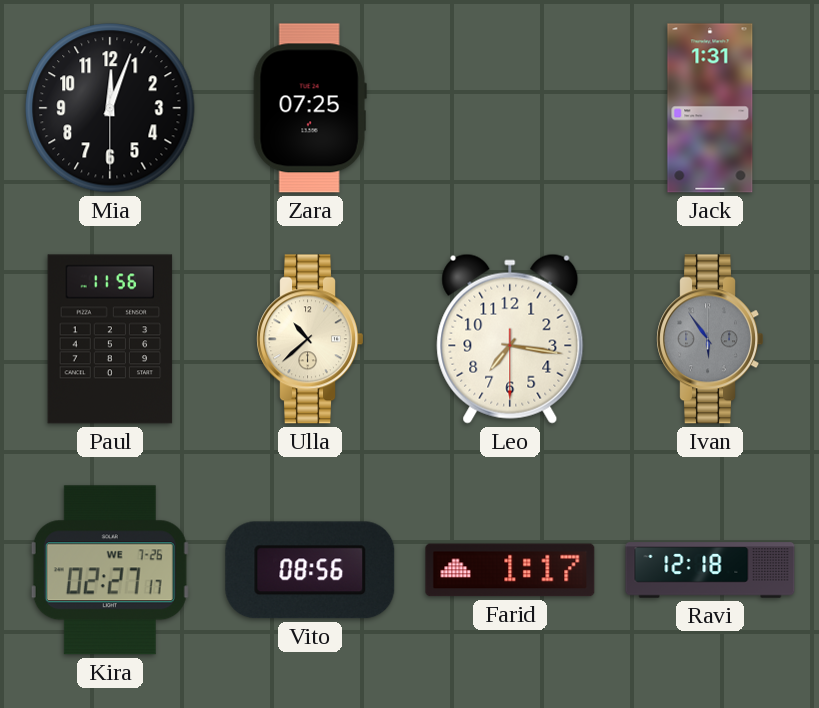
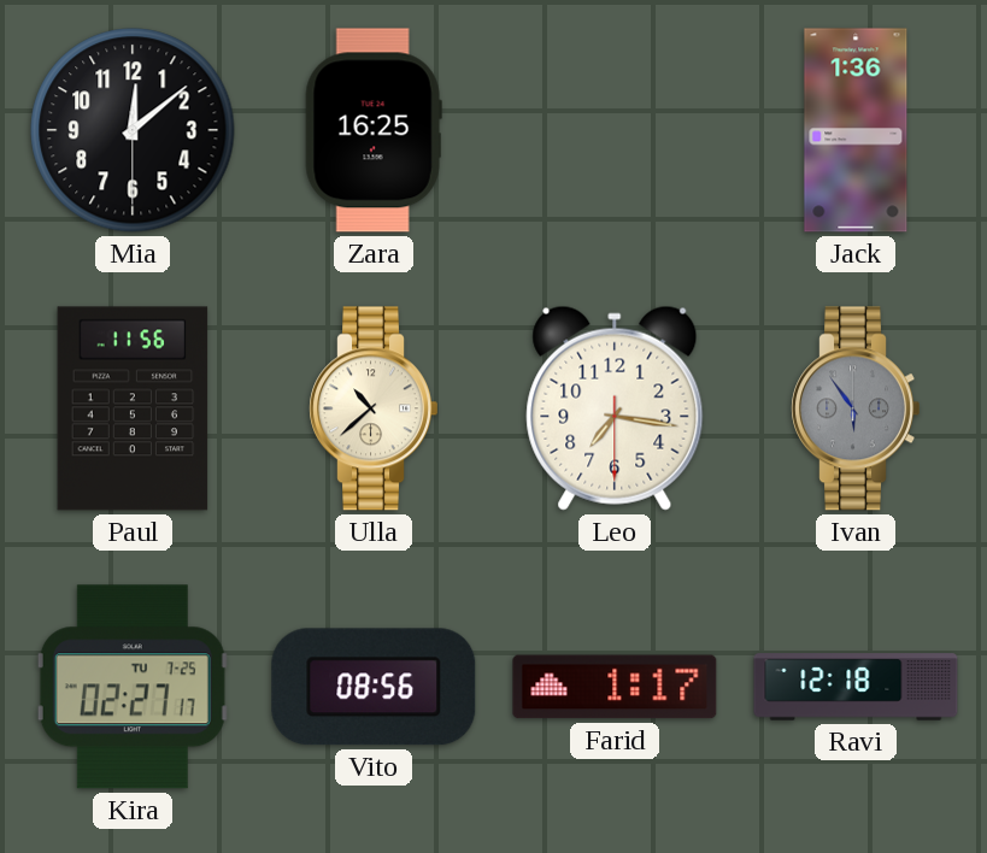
Mia: 12:03 -> 12:08
Zara: 07:25 -> 16:25
Jack: 1:31 -> 1:36
Kira date: WE 7-26 -> TU 7-25
